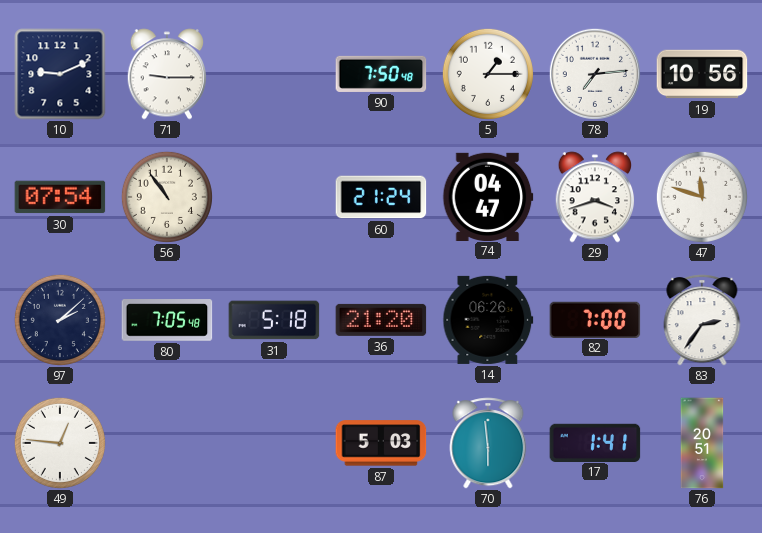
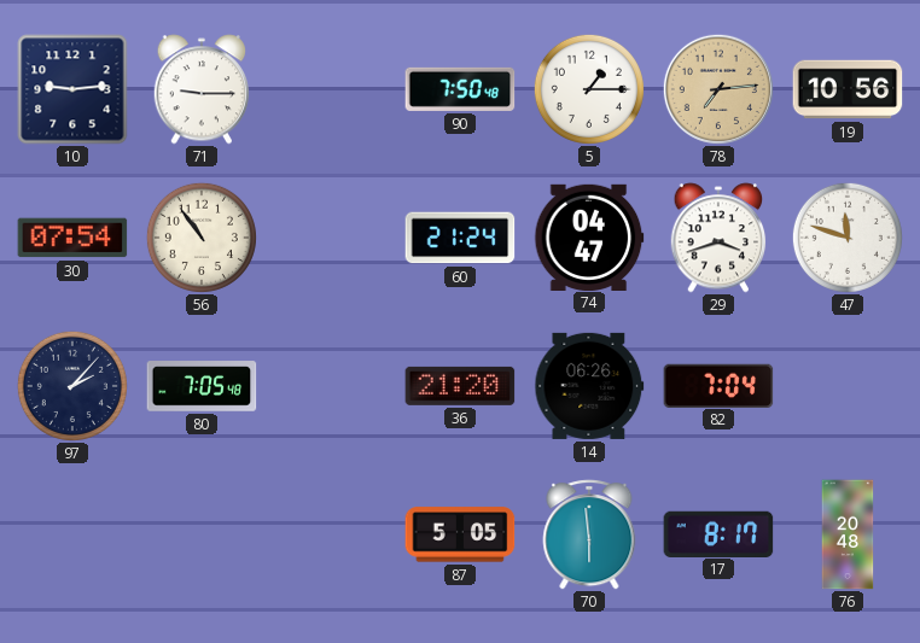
10: 9:11 -> 9:14
78 dial: white -> champagne
97: 2:08 -> 2:07
31: 5:18 -> none
82: 7:00 -> 7:04
83: 2:36 -> none
49: 12:46 -> none
87: 5:03 -> 5:05
17: 1:41 -> 8:17
76: 20:51 -> 20:48
